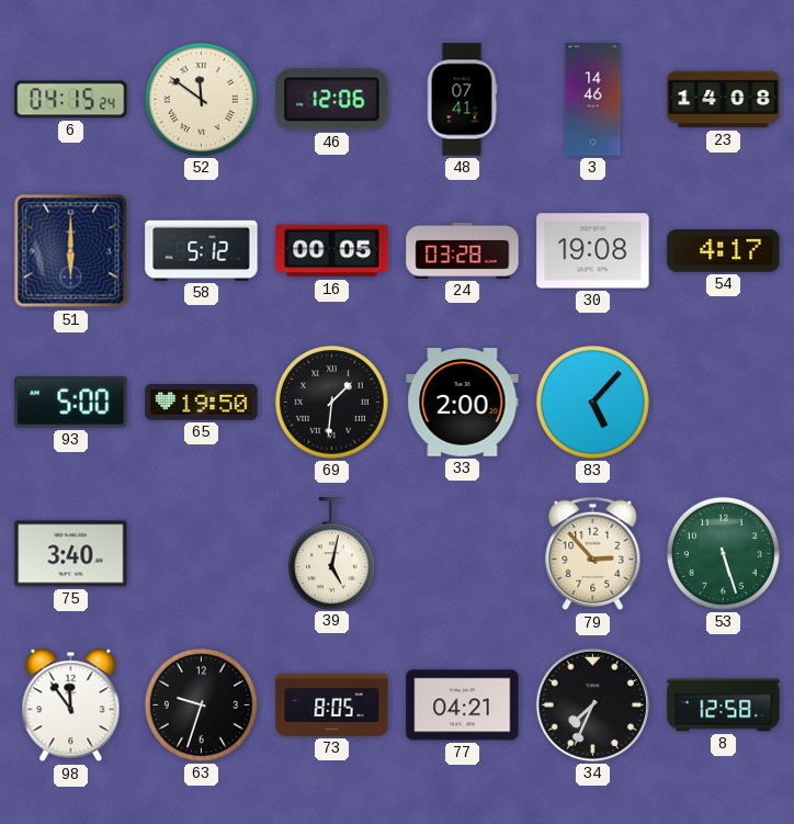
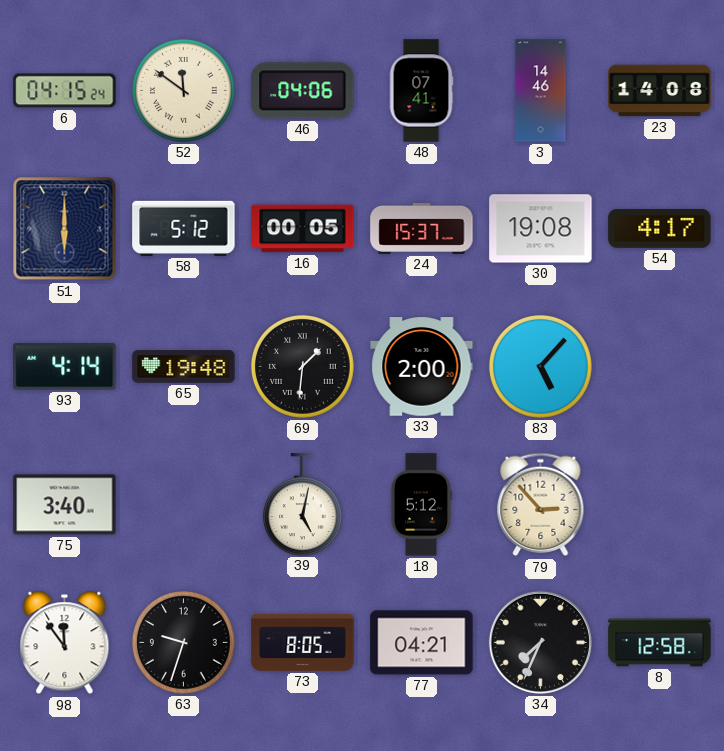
46: 12:06 -> 04:06
24: 03:28 -> 15:37
93: 5:00 -> 4:14
65: 19:50 -> 19:48
18: none -> 5:12
53: 5:27 -> none
